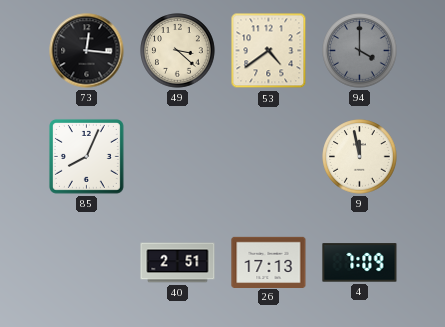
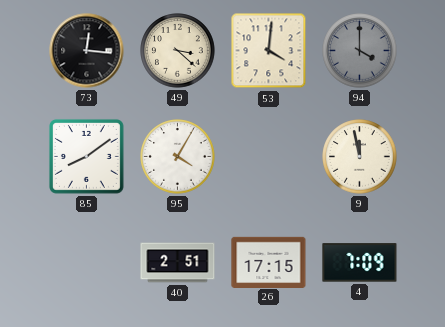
53: 4:39 -> 4:01
85: 8:04 -> 8:09
95: none -> 4:05
26: 17:13 -> 17:15
